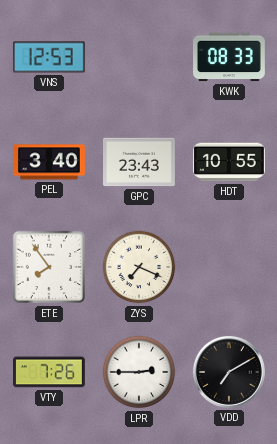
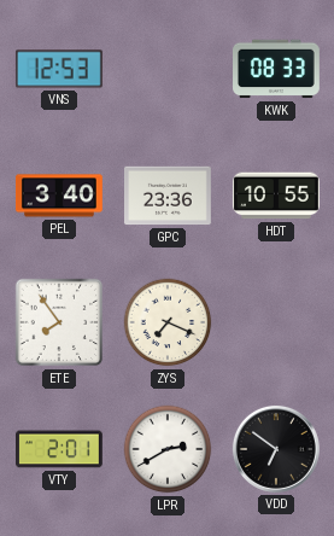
GPC: 23:43 -> 23:36
VTY: 7:26 -> 2:01
LPR: 2:45 -> 2:40
VDD: 7:10 -> 6:51
